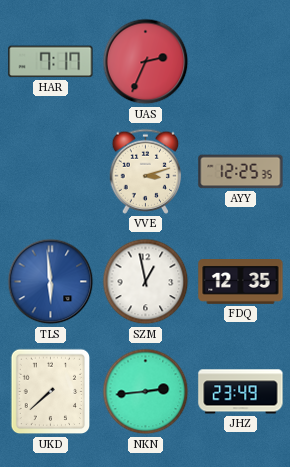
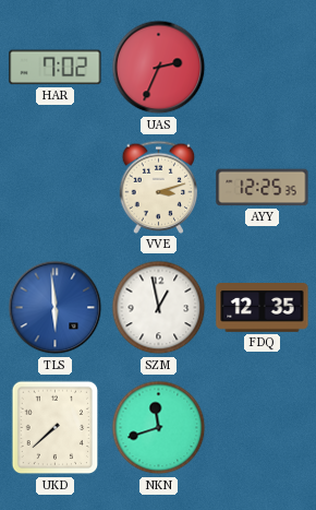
HAR: 7:17 -> 7:02
NKN: 2:44 -> 11:42
JHZ: 23:49 -> none
